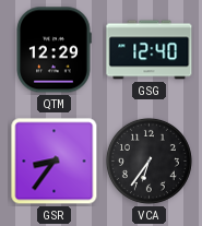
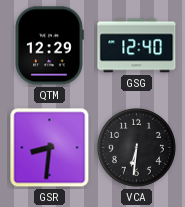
GSR: 8:36 -> 8:31
VCA: 6:36 -> 6:31
